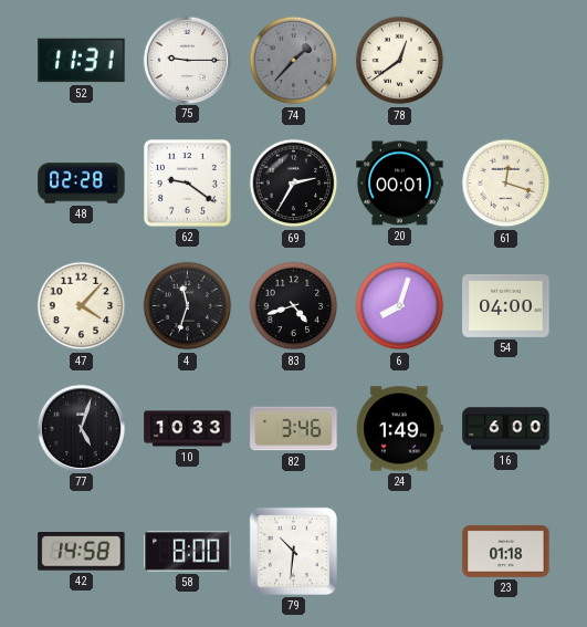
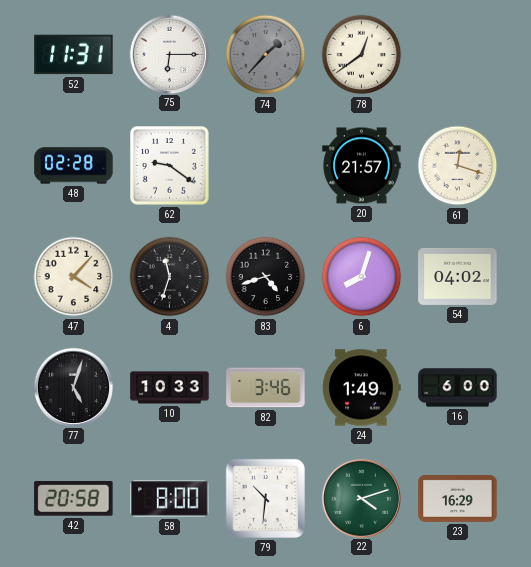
75: 9:15 -> 6:15
69: 2:35 -> none
20: 00:01 -> 21:57
54: 04:00 -> 04:02
42: 14:58 -> 20:58
22: none -> 4:12
23: 01:18 -> 16:29
